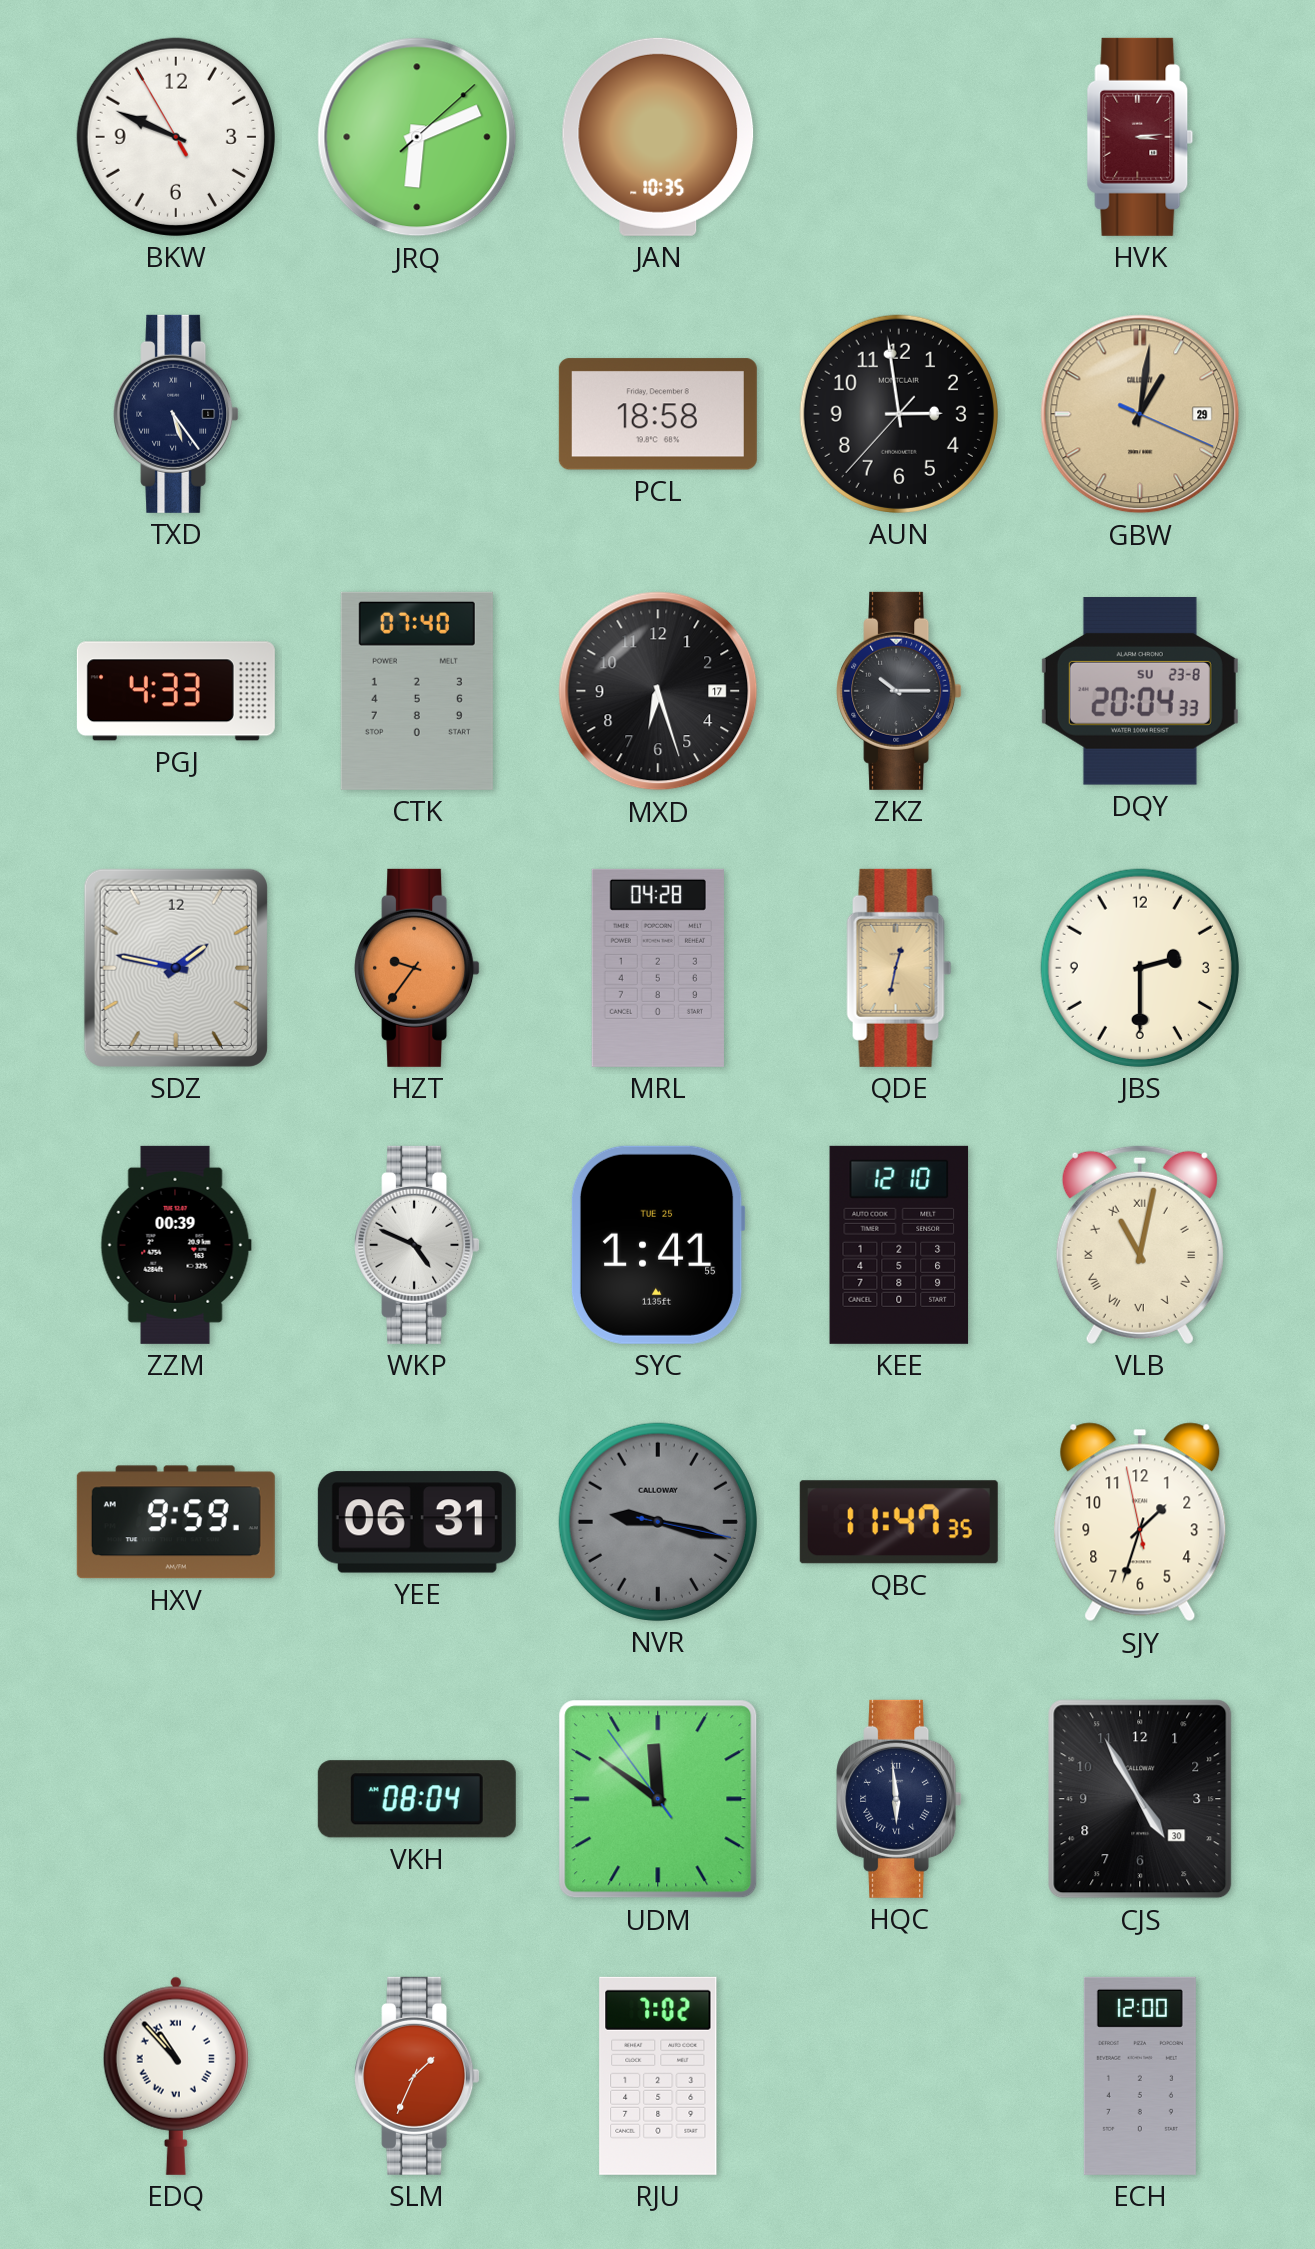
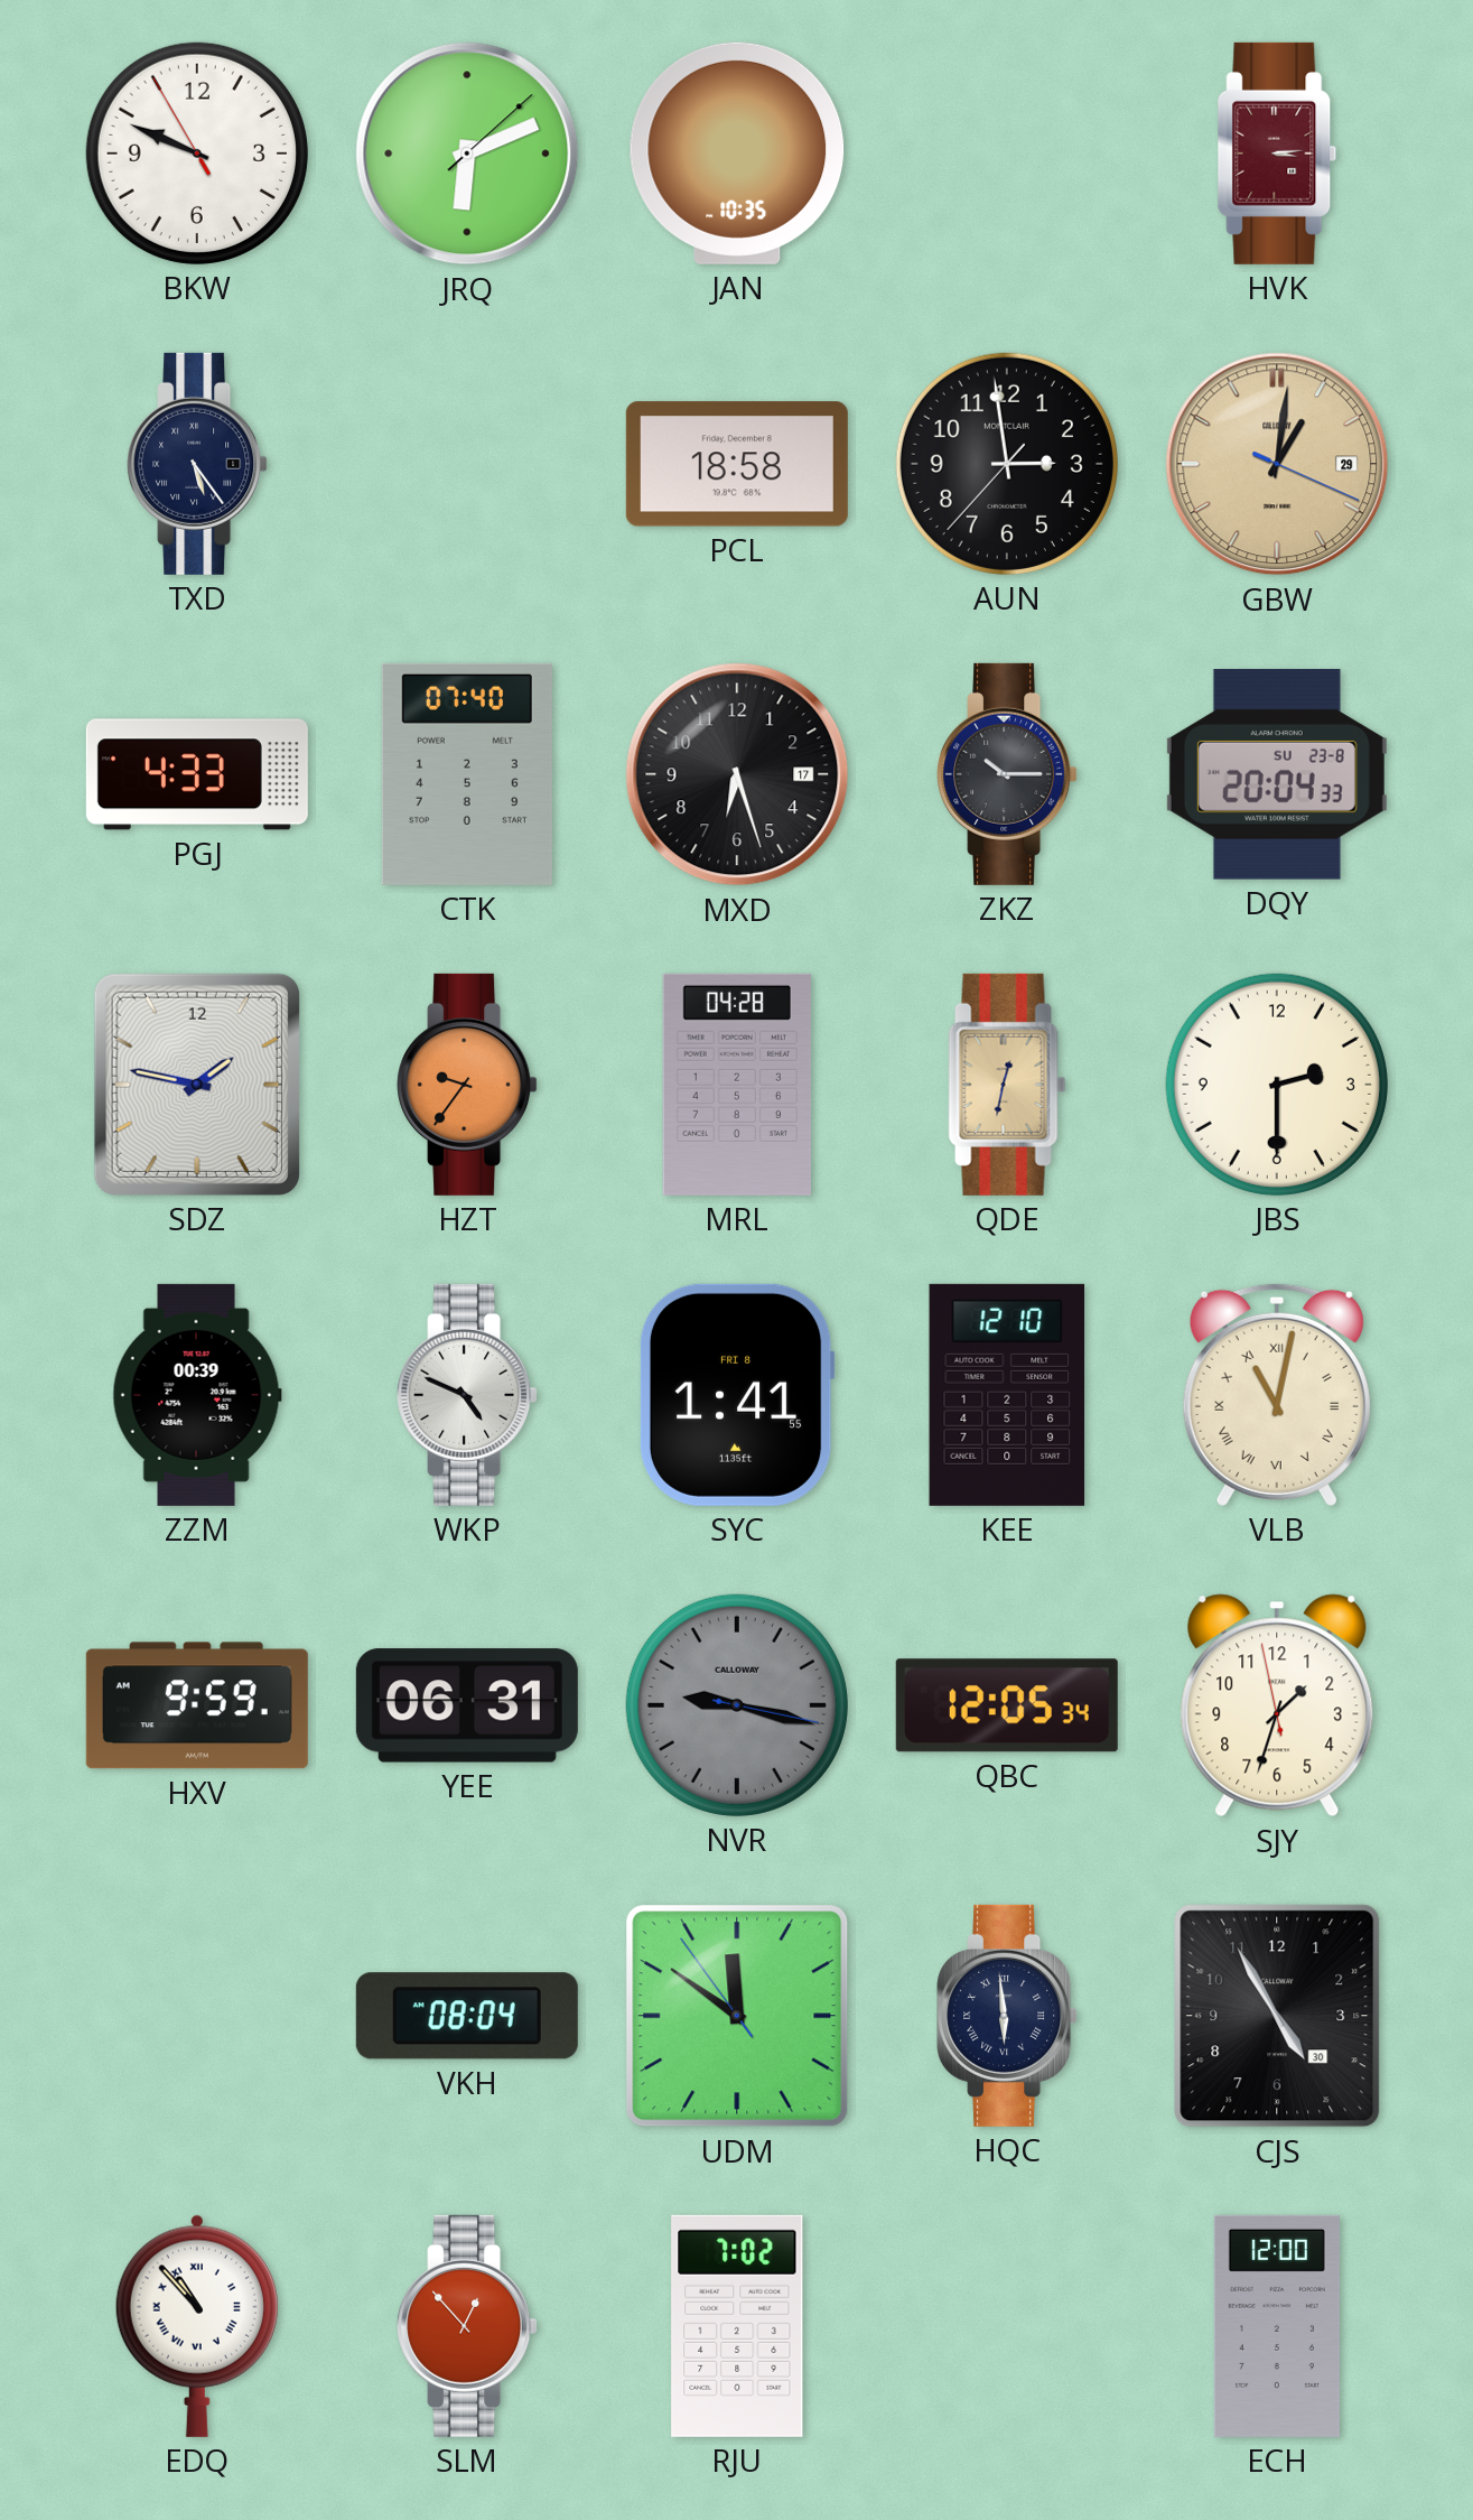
SYC date: TUE 25 -> FRI 8
QBC: 11:47 -> 12:05
SLM: 1:34 -> 12:53
